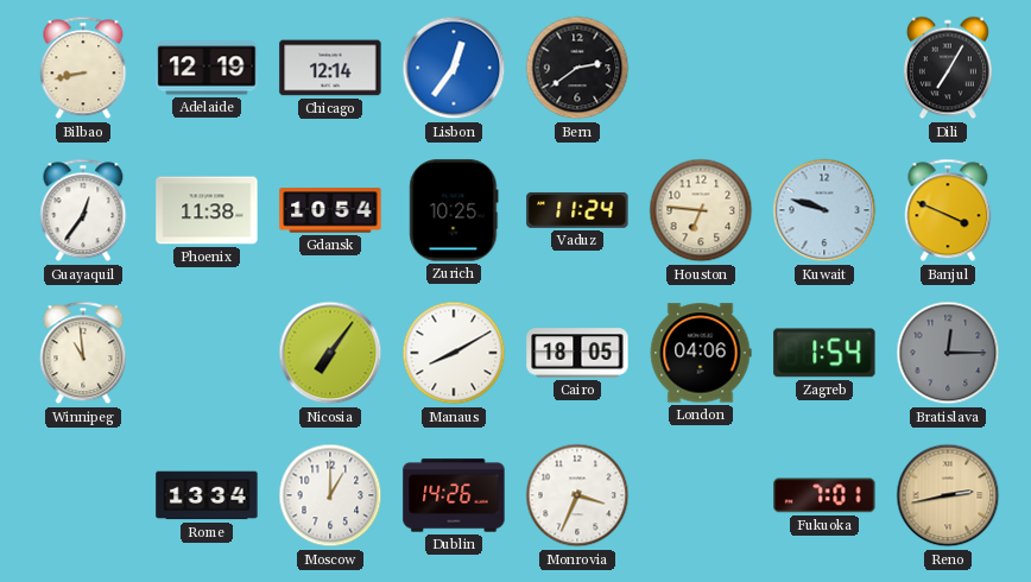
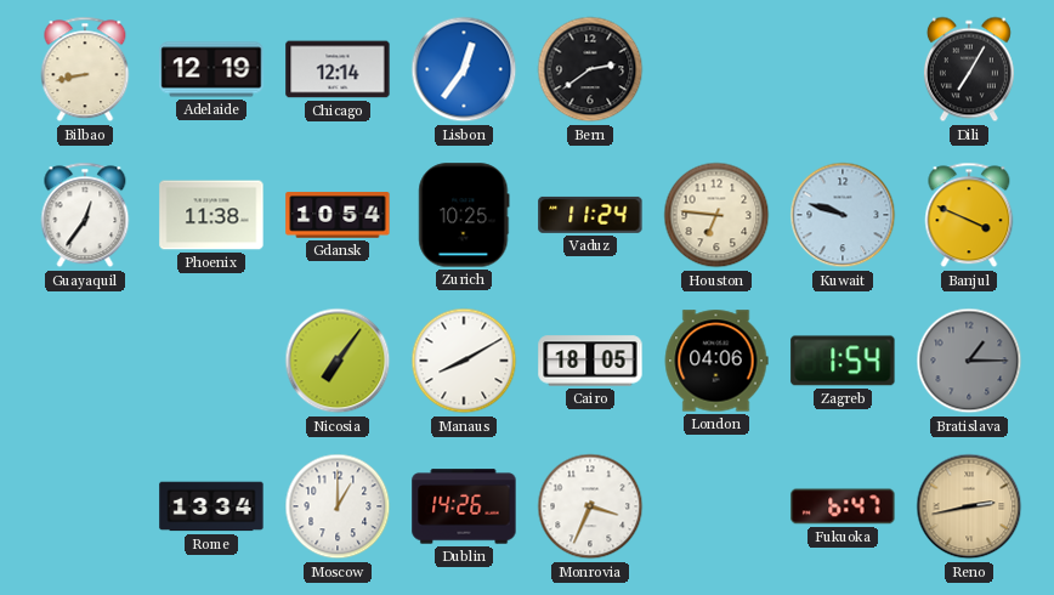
Winnipeg: 10:59 -> none
Bratislava: 12:15 -> 1:15
Fukuoka: 7:01 -> 6:47
